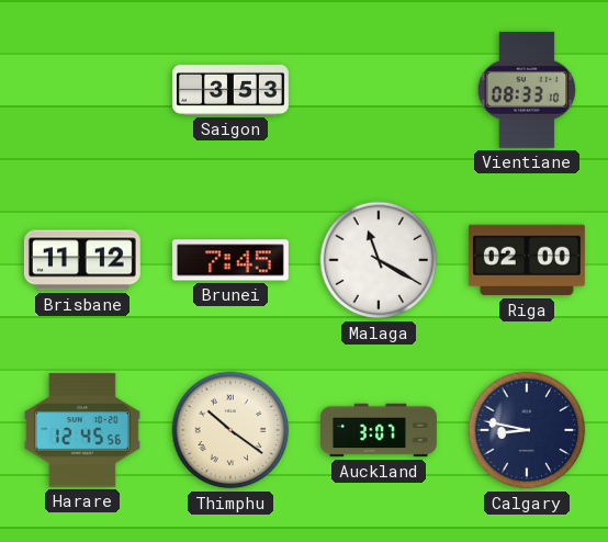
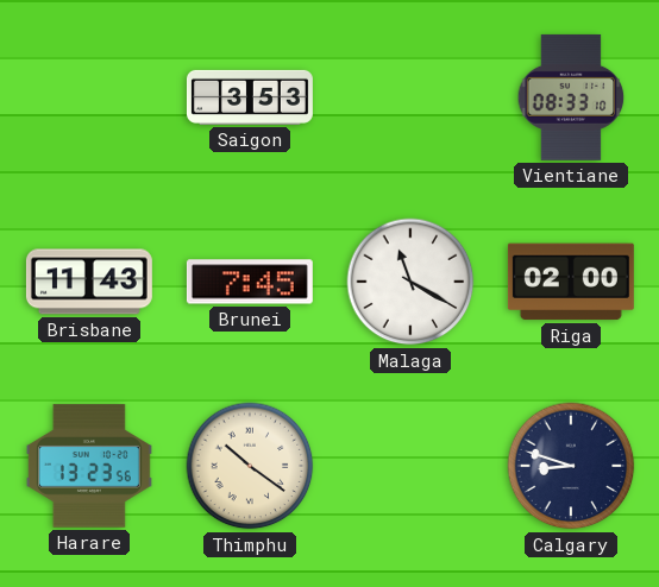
Brisbane: 11:12 -> 11:43
Harare: 12:45 -> 13:23
Auckland: 3:07 -> none
Calgary: 8:47 -> 8:48
